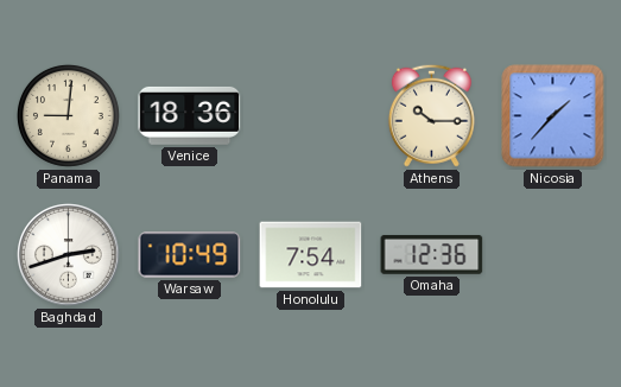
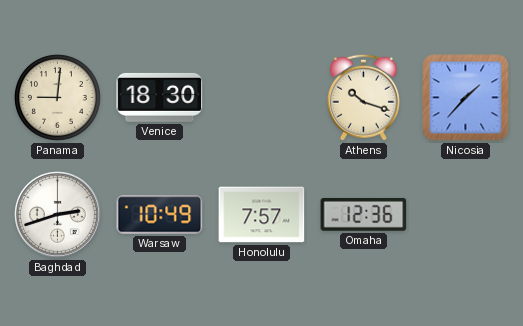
Venice: 18:36 -> 18:30
Athens: 10:15 -> 10:18
Honolulu: 7:54 -> 7:57
